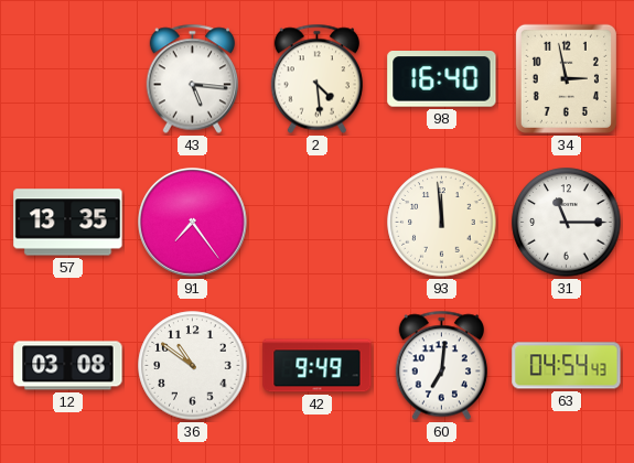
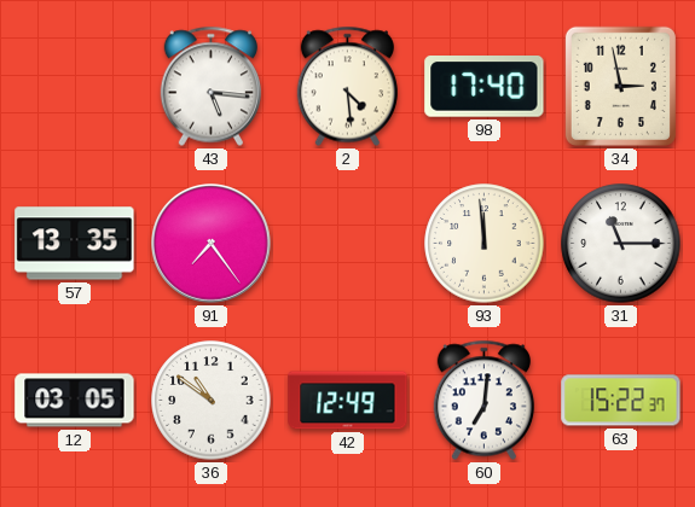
98: 16:40 -> 17:40
12: 03:08 -> 03:05
42: 9:49 -> 12:49
63: 04:54 -> 15:22
